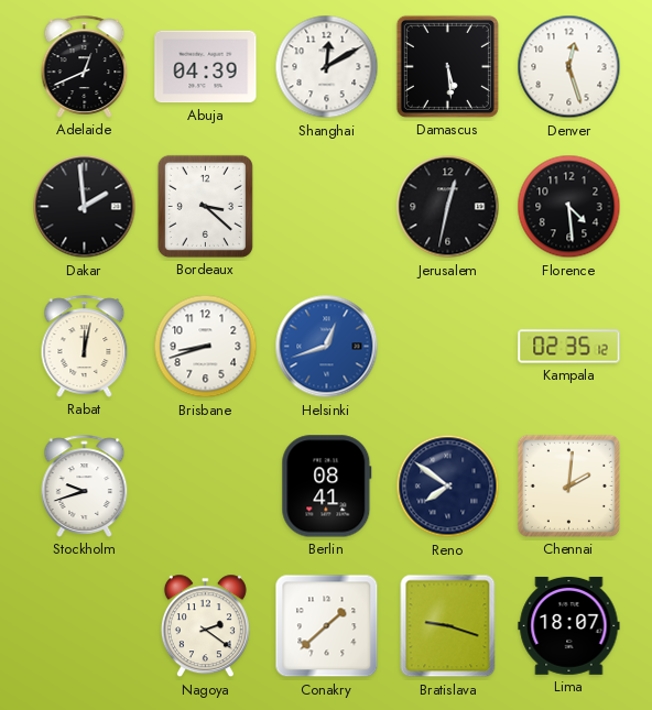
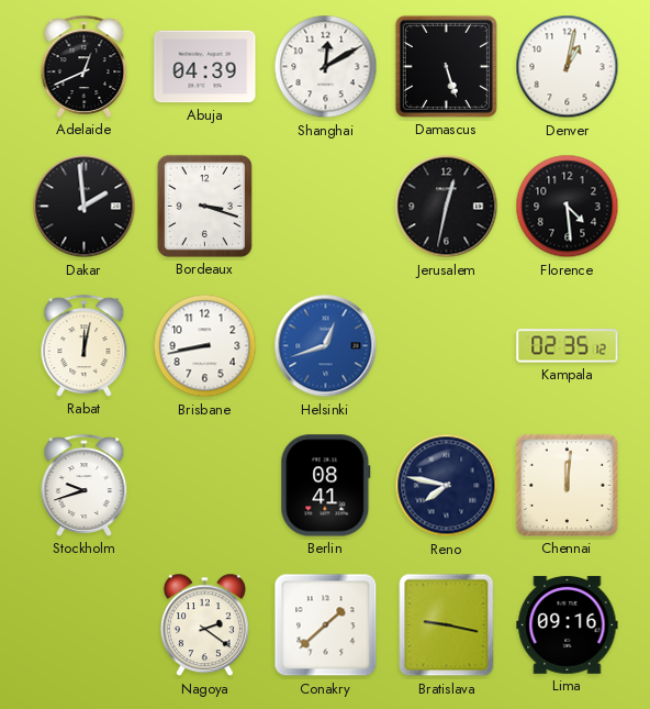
Damascus: 5:29 -> 5:27
Denver: 12:27 -> 1:02
Bordeaux: 3:22 -> 3:18
Brisbane: 8:42 -> 8:43
Reno: 7:51 -> 7:47
Chennai: 2:01 -> 12:01
Bratislava: 9:18 -> 9:17
Lima: 18:07 -> 09:16
